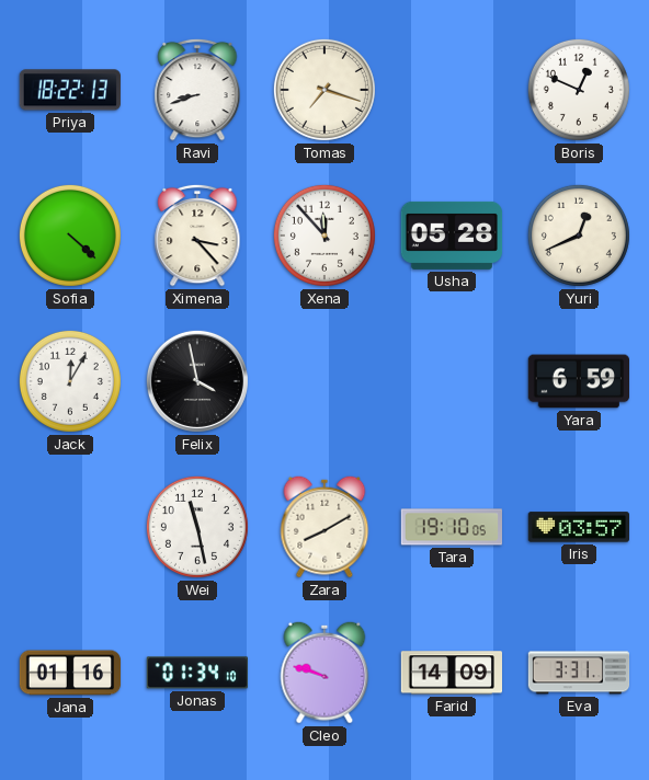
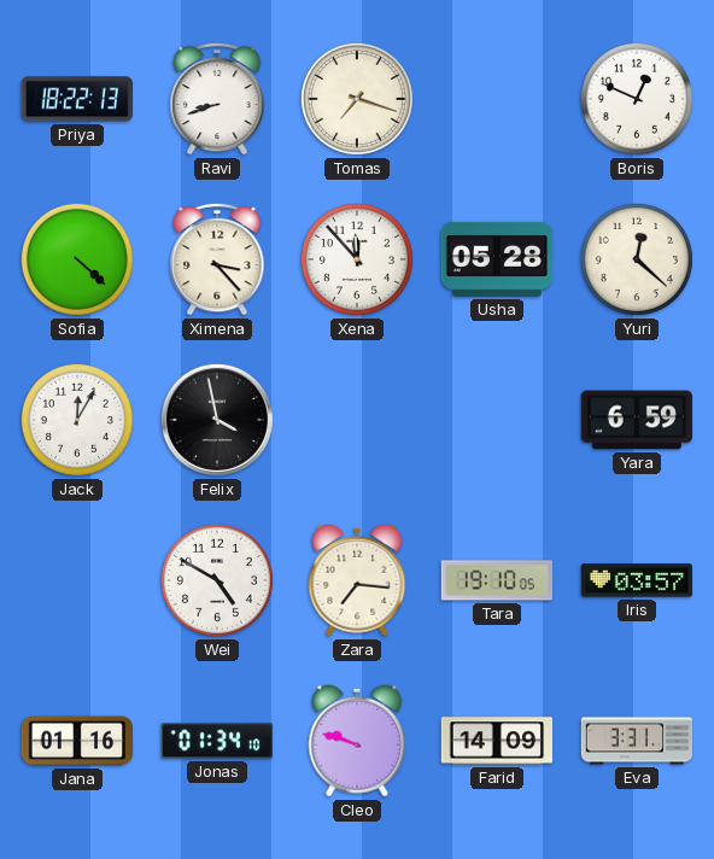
Yuri: 12:41 -> 12:22
Wei: 11:28 -> 4:50
Zara: 8:10 -> 7:16
